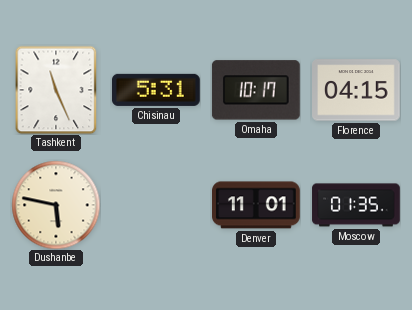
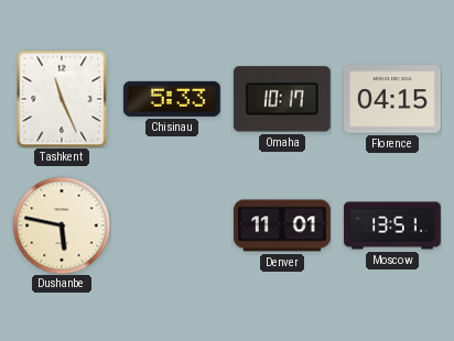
Chisinau: 5:31 -> 5:33
Moscow: 01:35 -> 13:51
